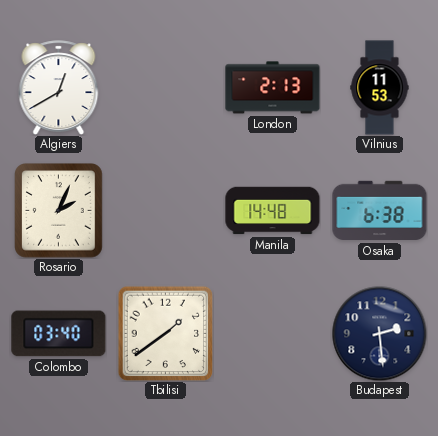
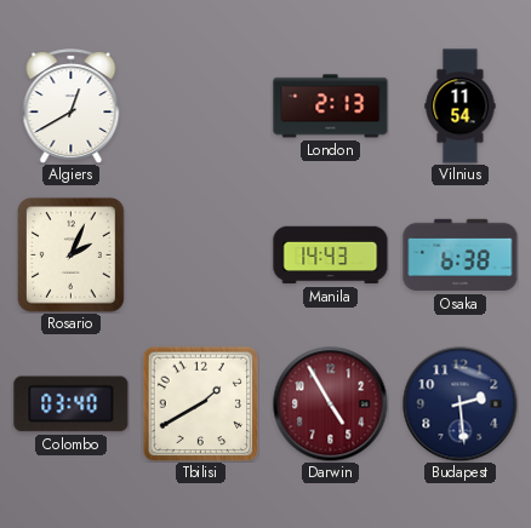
Vilnius: 11:53 -> 11:54
Manila: 14:48 -> 14:43
Tbilisi: 1:39 -> 1:40
Darwin: none -> 4:55
